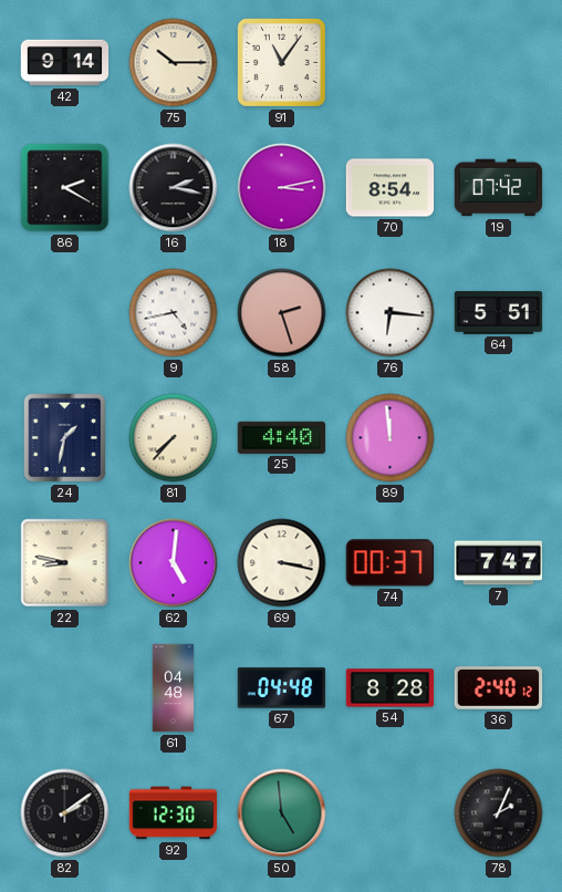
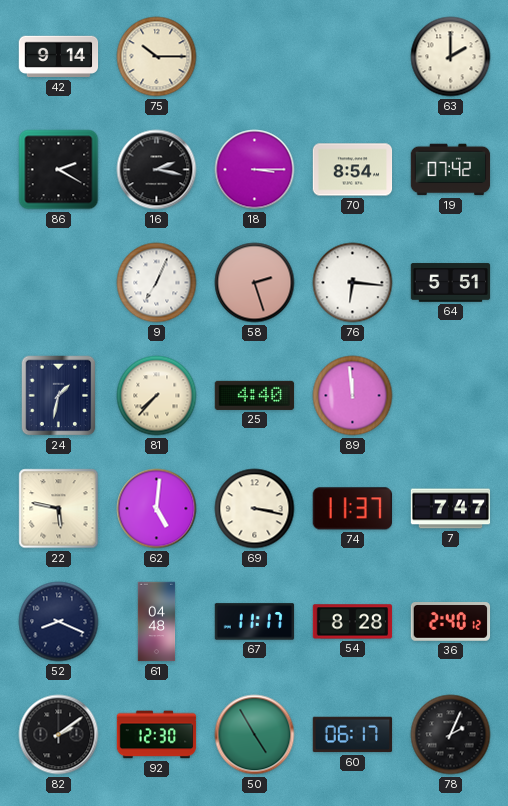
91: 11:06 -> none
63: none -> 2:00
18: 3:13 -> 3:15
9: 4:43 -> 7:04
22: 8:47 -> 5:47
74: 00:37 -> 11:37
52: none -> 8:19
67: 04:48 -> 11:17
50: 4:59 -> 4:55
60: none -> 06:17
